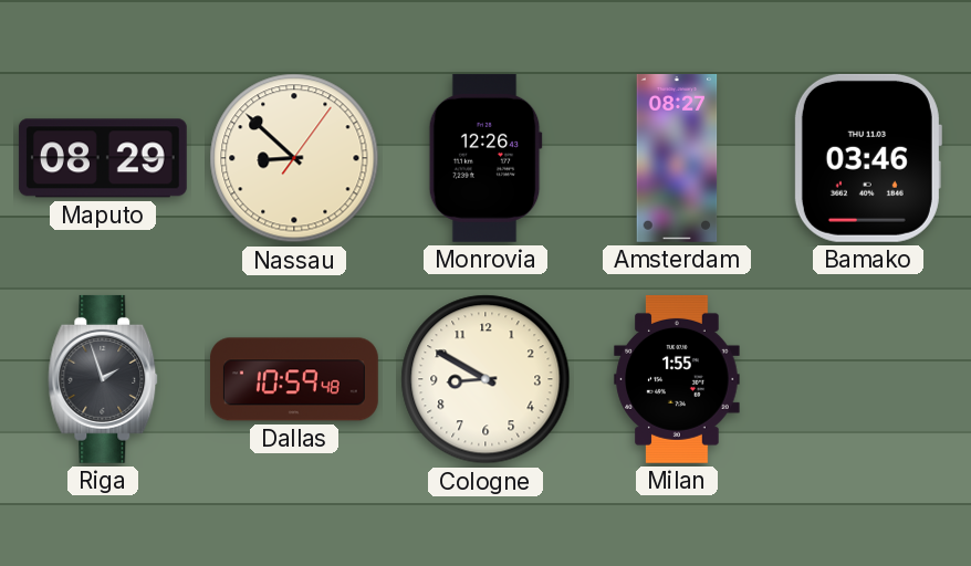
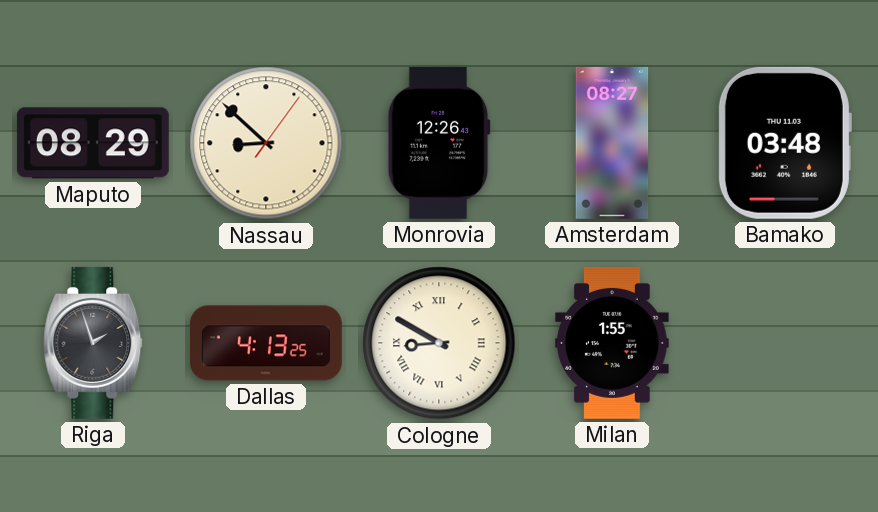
Bamako: 03:46 -> 03:48
Dallas: 10:59 -> 4:13
Cologne numerals: Arabic -> Roman
